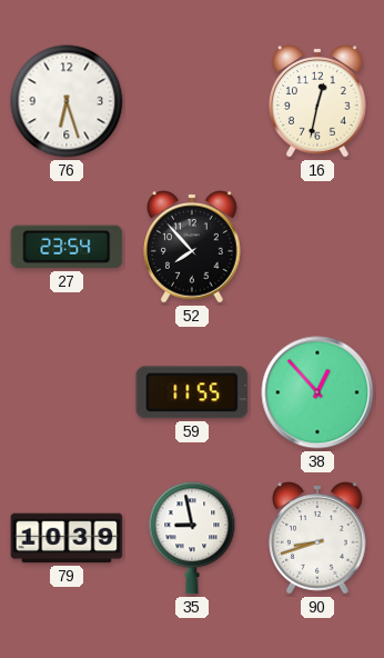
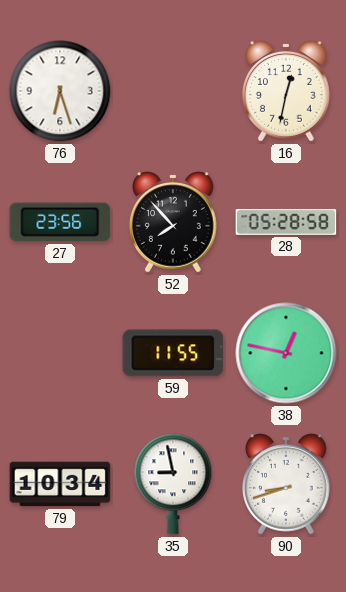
27: 23:54 -> 23:56
28: none -> 05:28
38: 12:53 -> 12:47
79: 10:39 -> 10:34
